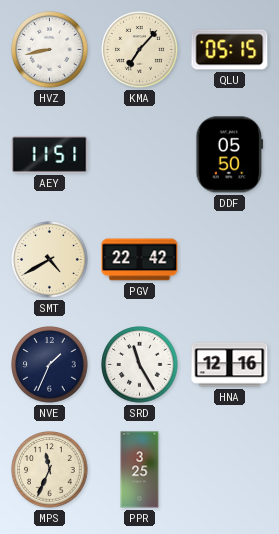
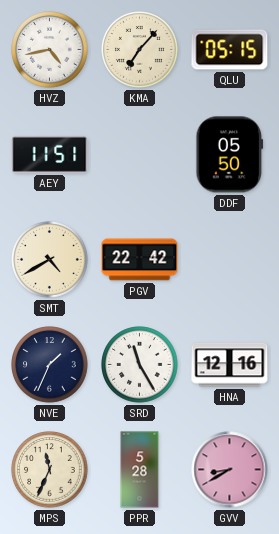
HVZ: 8:43 -> 4:43
PPR: 3:25 -> 5:28
GVV: none -> 8:40
